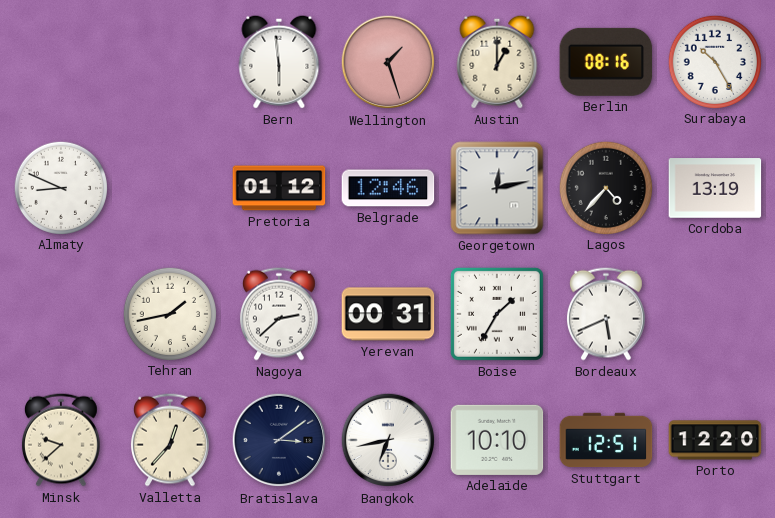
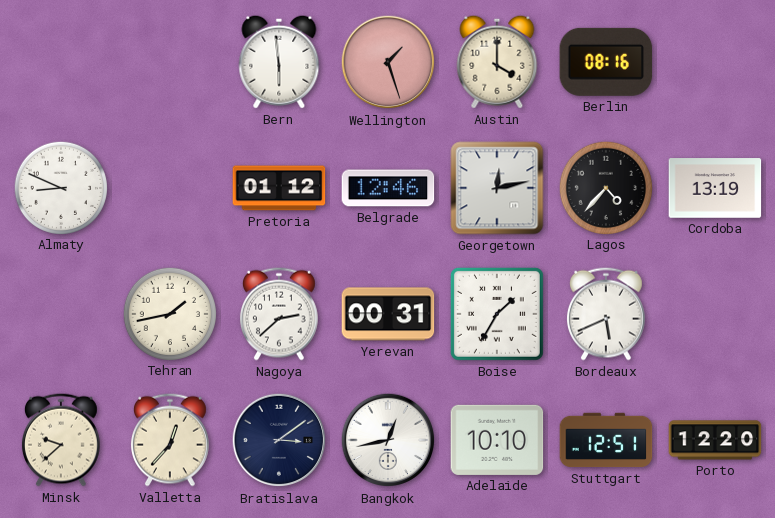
Austin: 1:00 -> 4:00
Surabaya: 10:25 -> none
Bangkok: 6:43 -> 12:43
